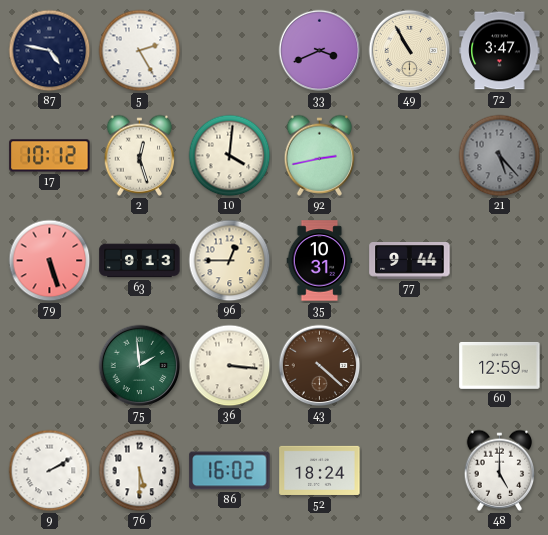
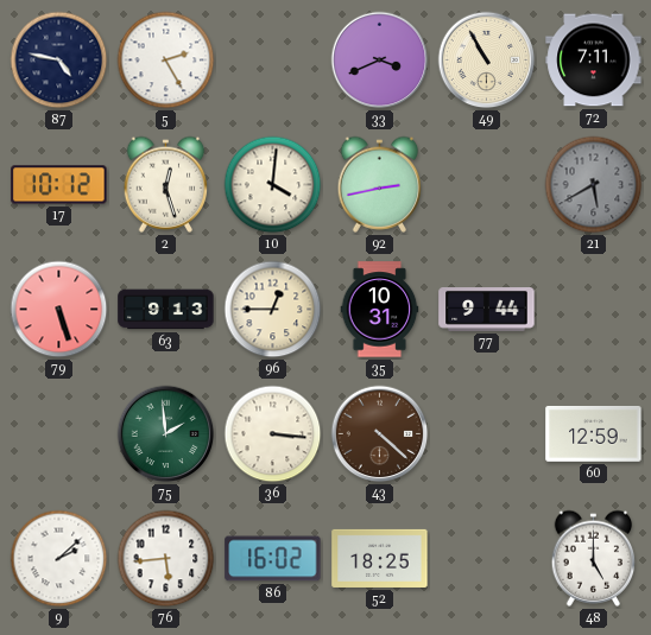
72: 3:47 -> 7:11
21: 5:23 -> 5:40
9: 2:10 -> 2:08
76: 5:30 -> 5:44
52: 18:24 -> 18:25
